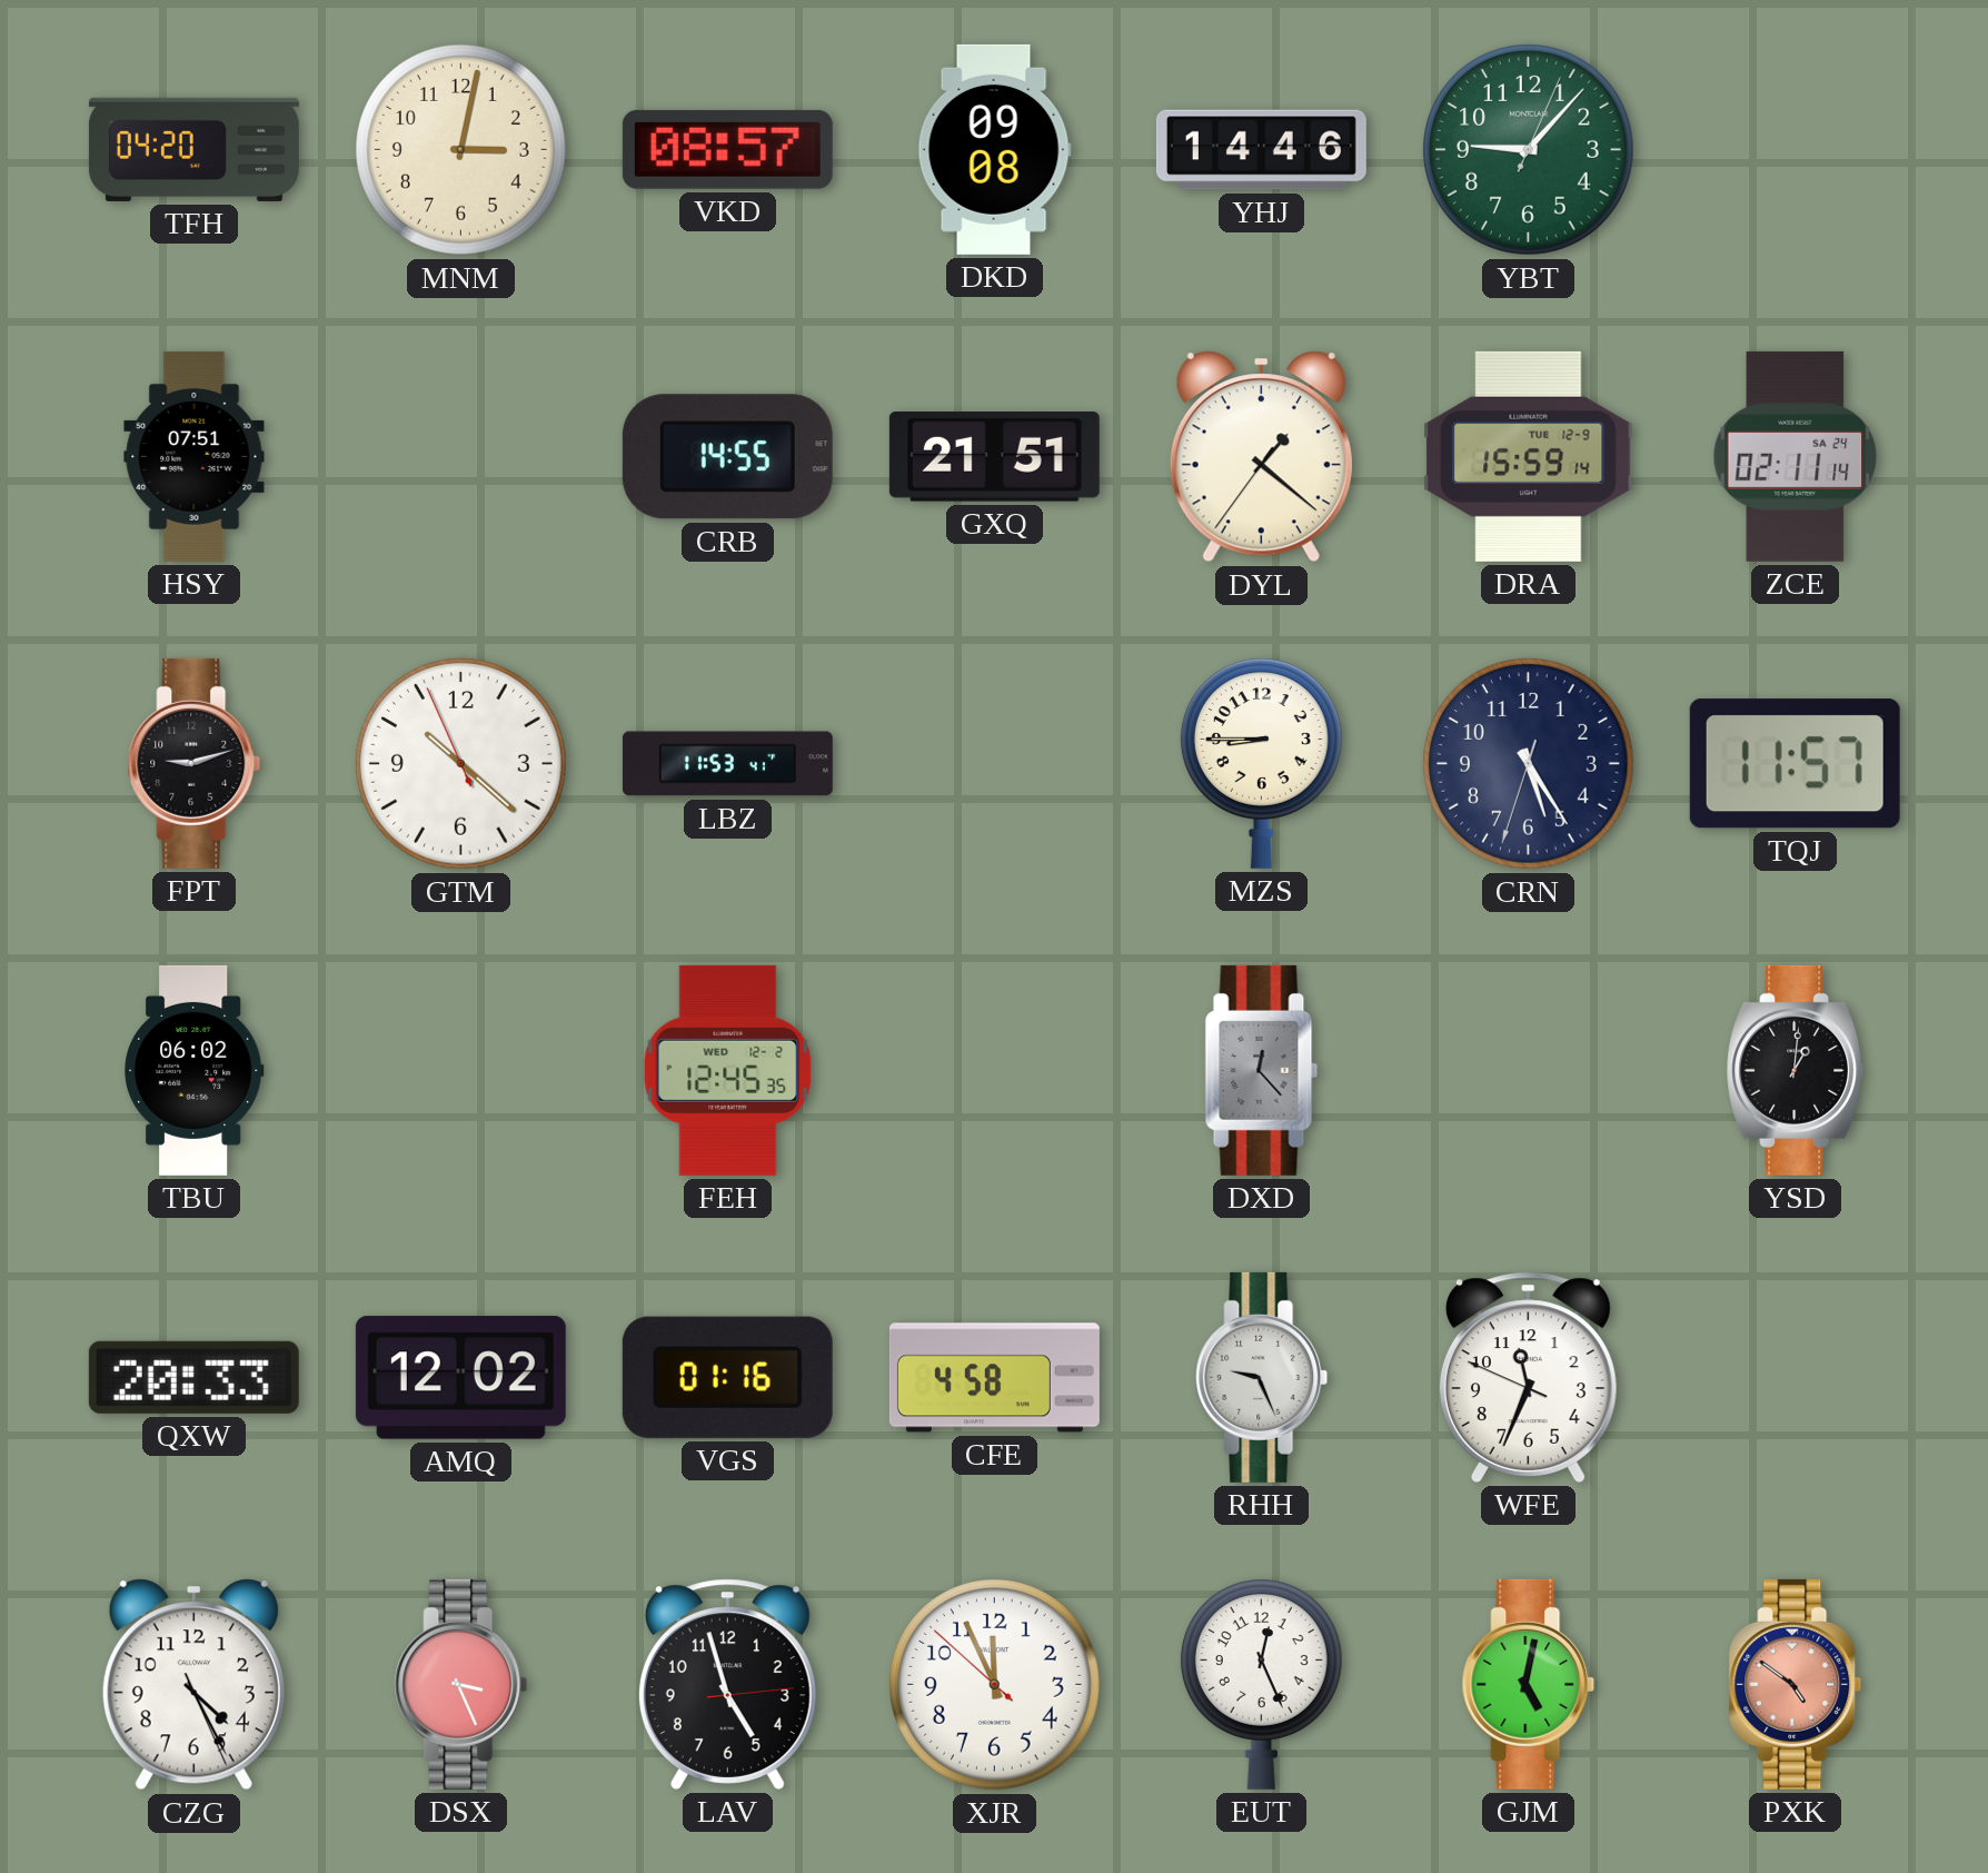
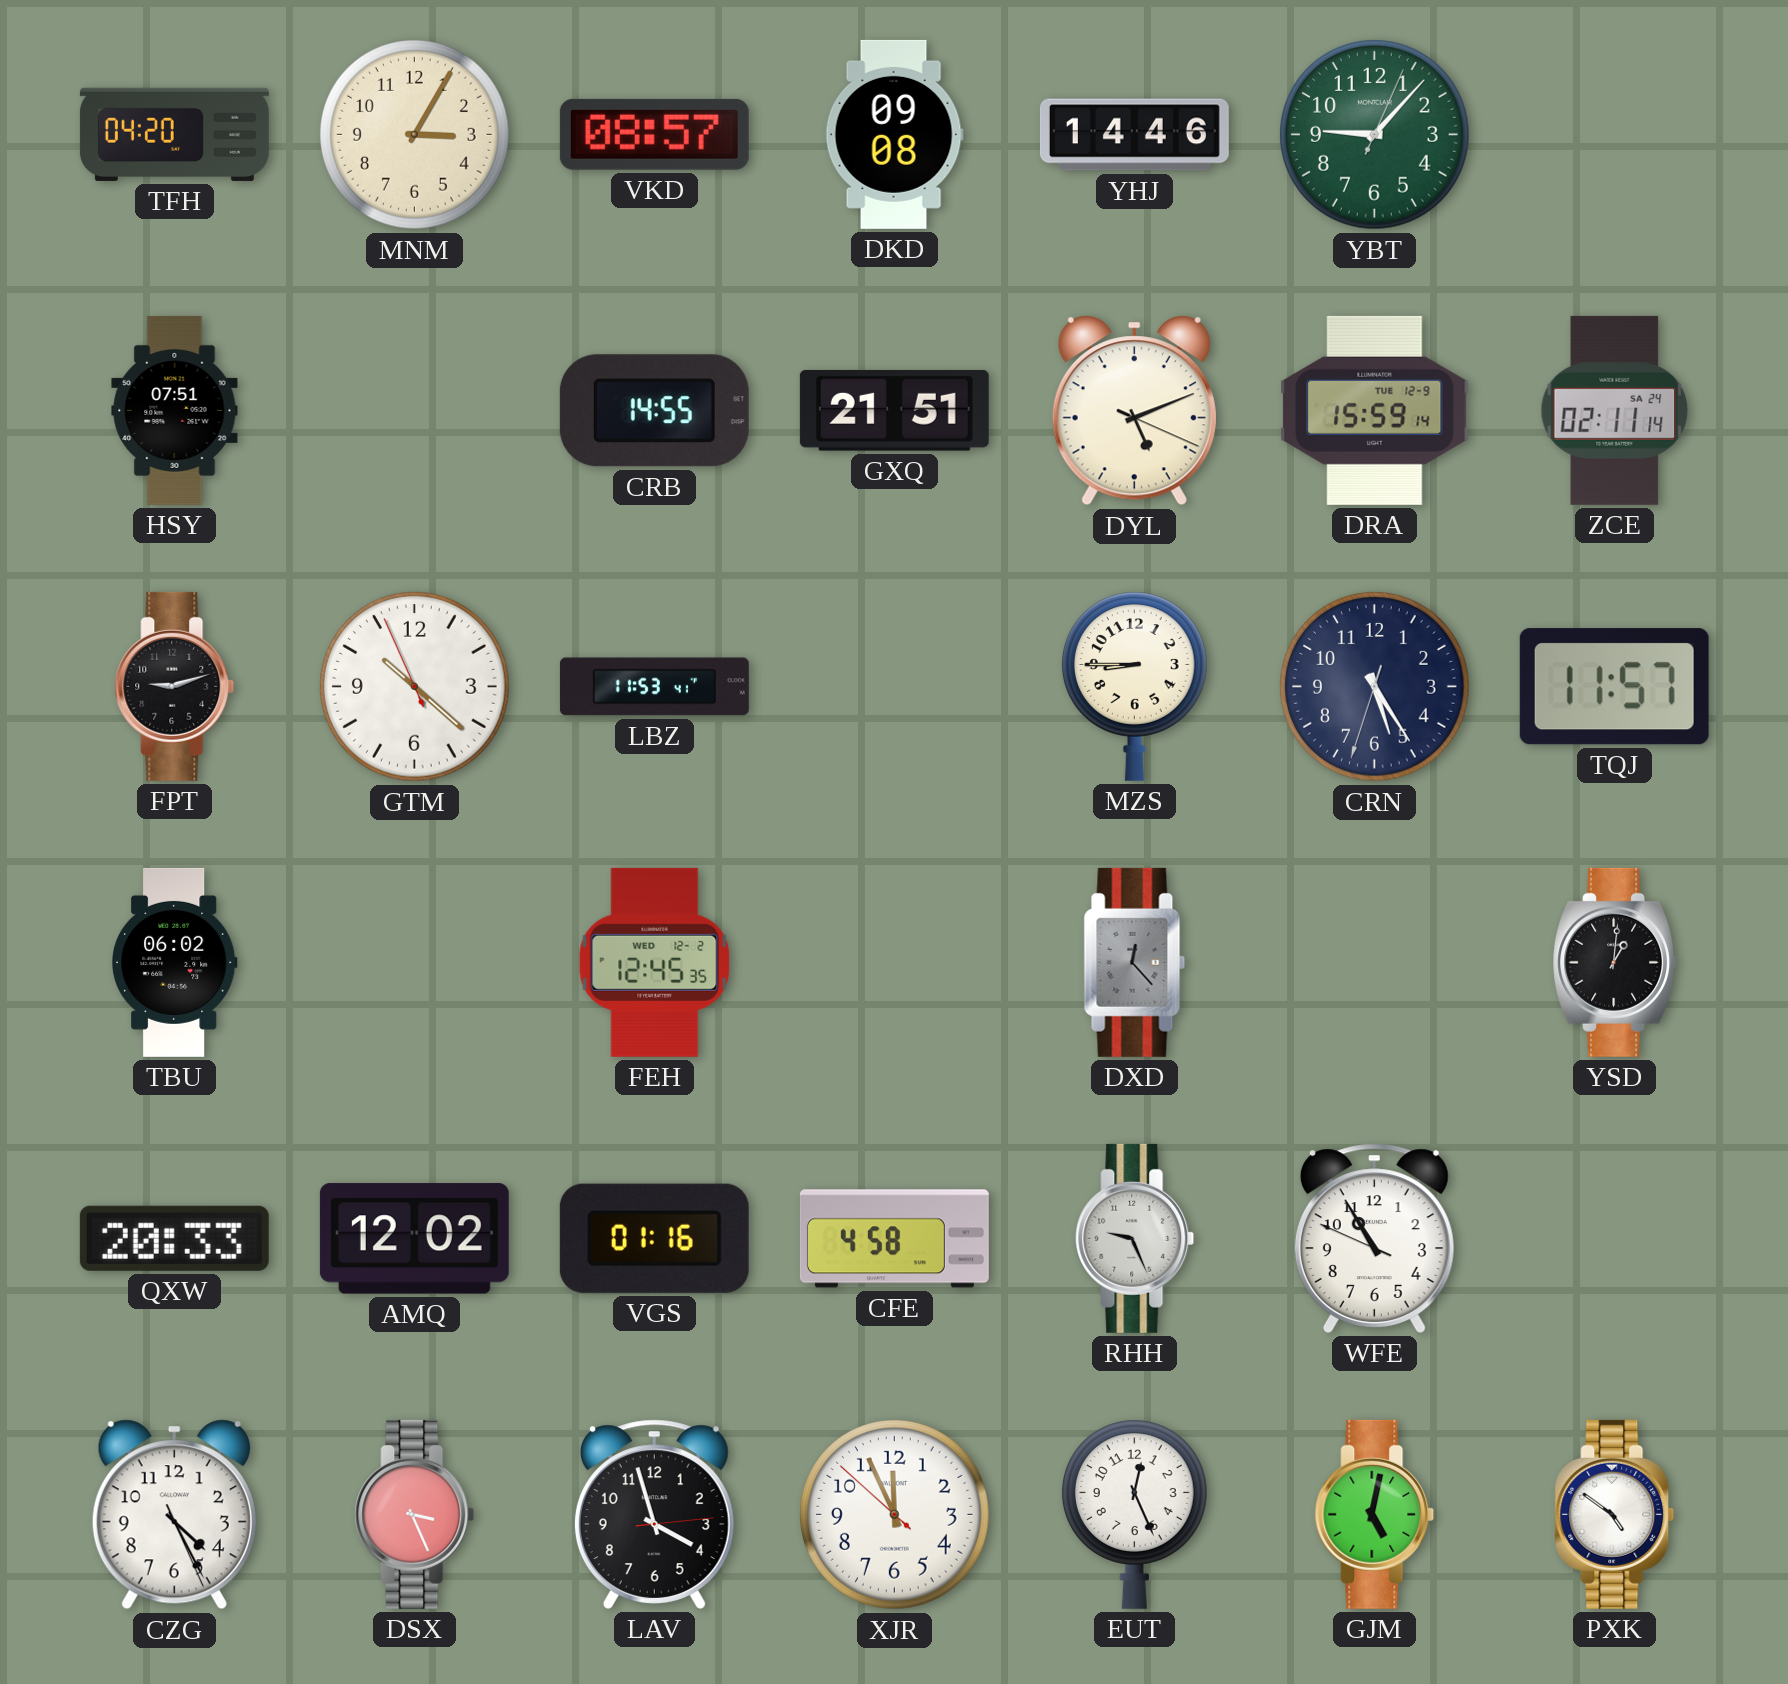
MNM: 3:02 -> 3:05
DYL: 1:21 -> 5:11
WFE: 11:33 -> 10:54
LAV: 4:57 -> 3:57
PXK dial: salmon -> white
